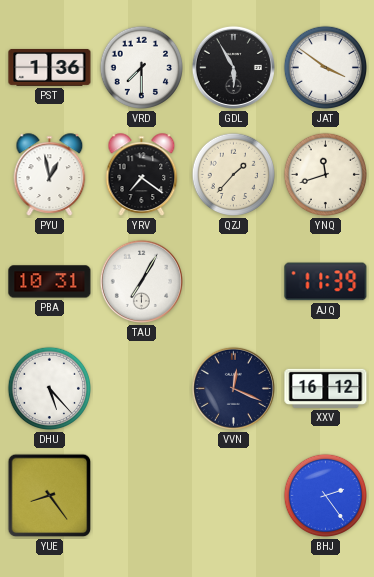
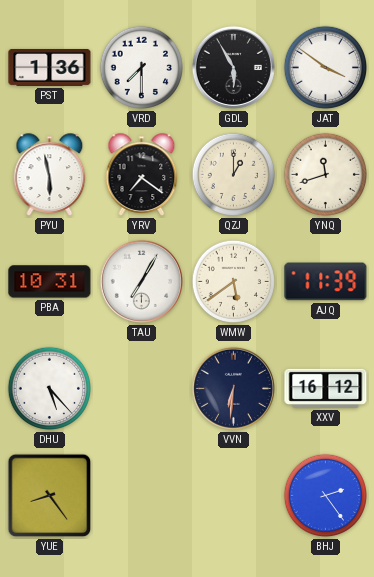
PYU: 12:58 -> 5:58
QZJ: 1:37 -> 1:00
WMW: none -> 5:39
VVN: 12:19 -> 6:31
